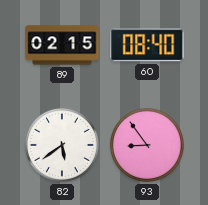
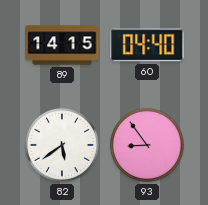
89: 02:15 -> 14:15
60: 08:40 -> 04:40
